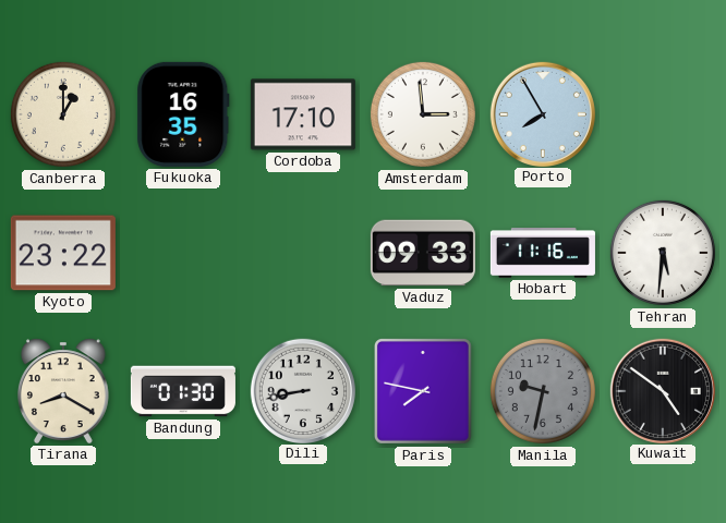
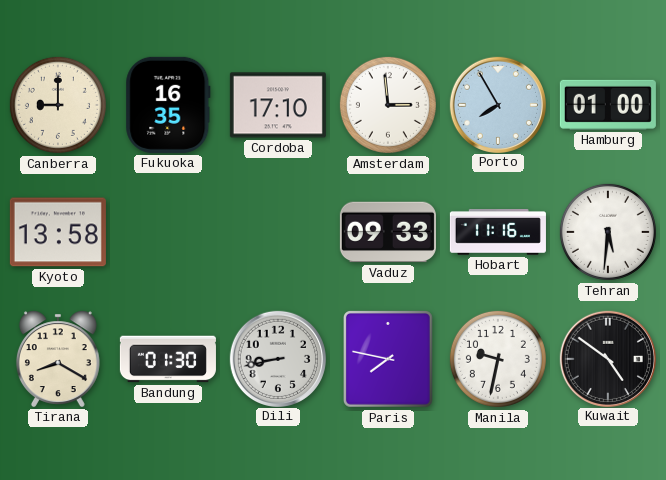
Canberra: 1:00 -> 9:00
Hamburg: none -> 01:00
Kyoto: 23:22 -> 13:58
Manila dial: grey -> white
